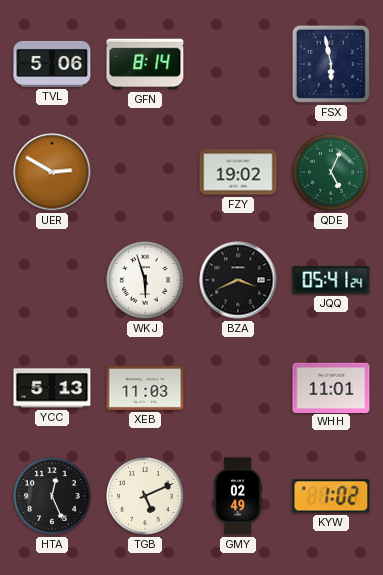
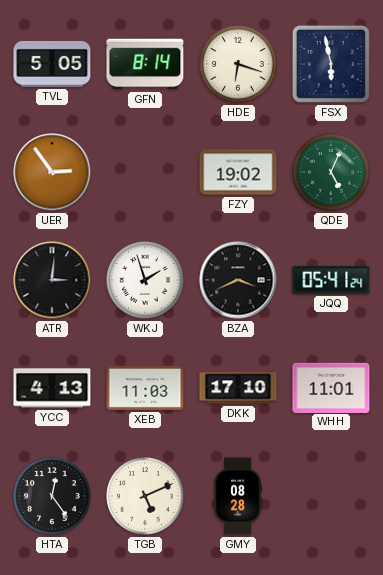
TVL: 5:06 -> 5:05
HDE: none -> 6:18
UER: 2:50 -> 2:54
ATR: none -> 3:01
WKJ: 5:57 -> 1:57
YCC: 5:13 -> 4:13
DKK: none -> 17:10
HTA: 12:26 -> 12:24
GMY: 02:49 -> 08:28
KYW: 1:02 -> none
